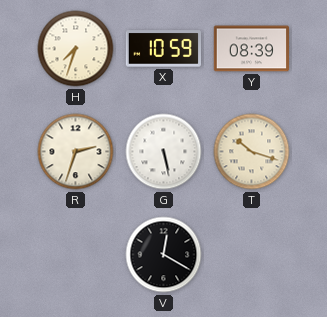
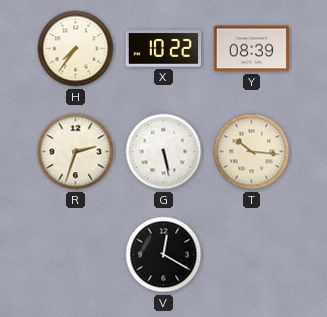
H: 7:33 -> 7:36
X: 10:59 -> 10:22
T: 10:18 -> 10:16
